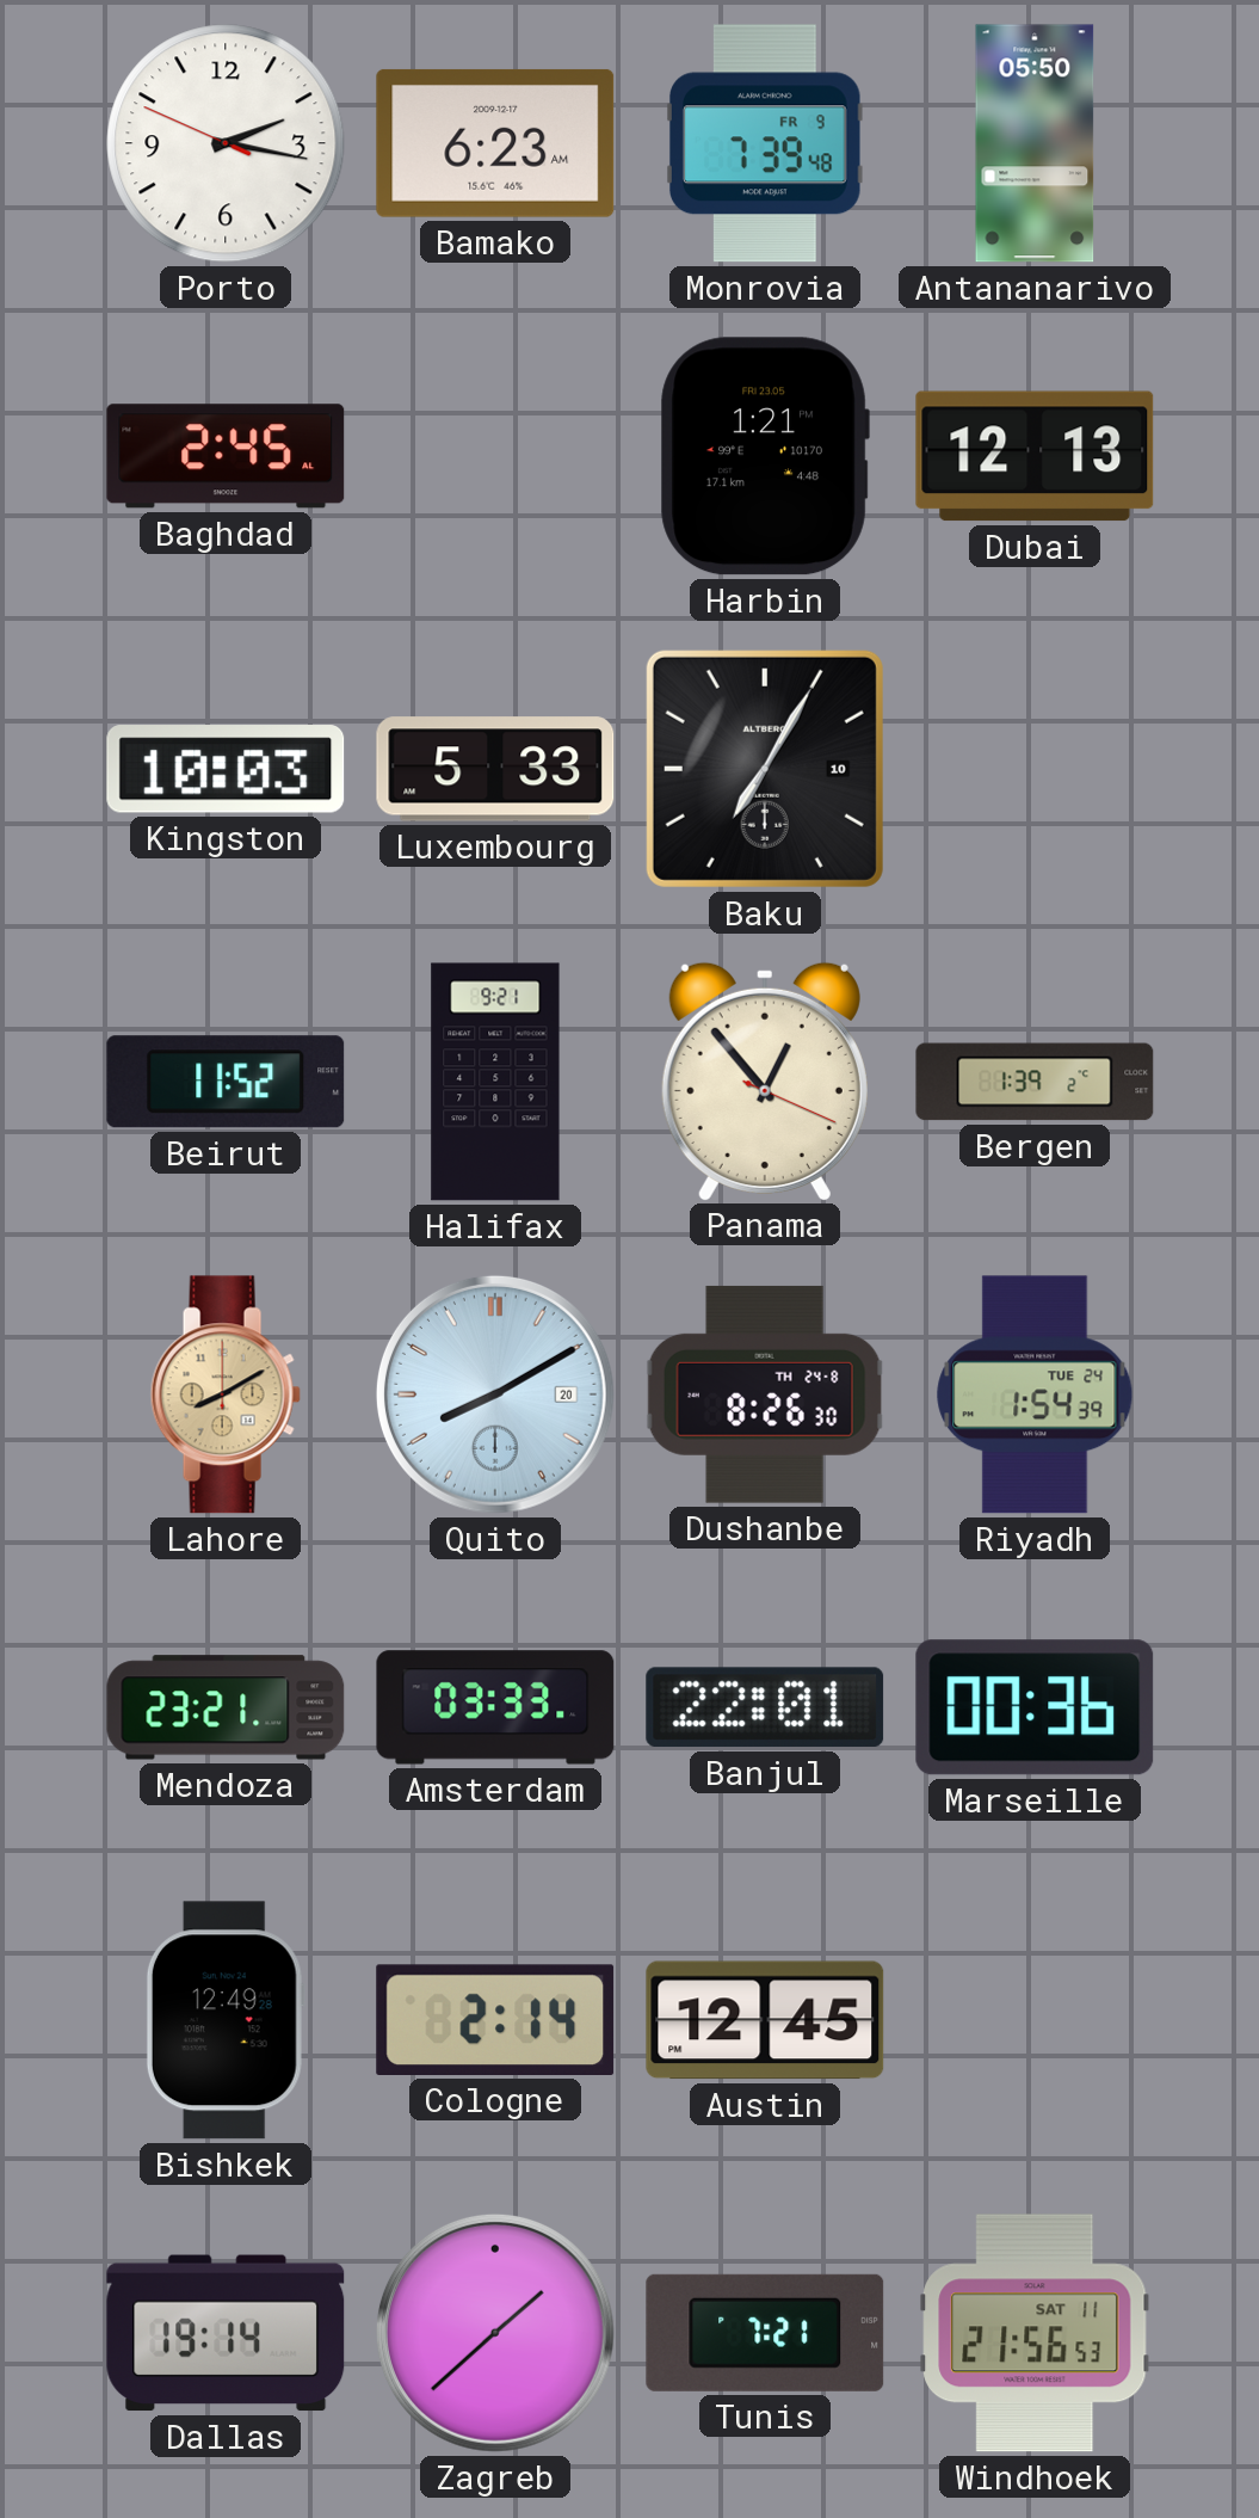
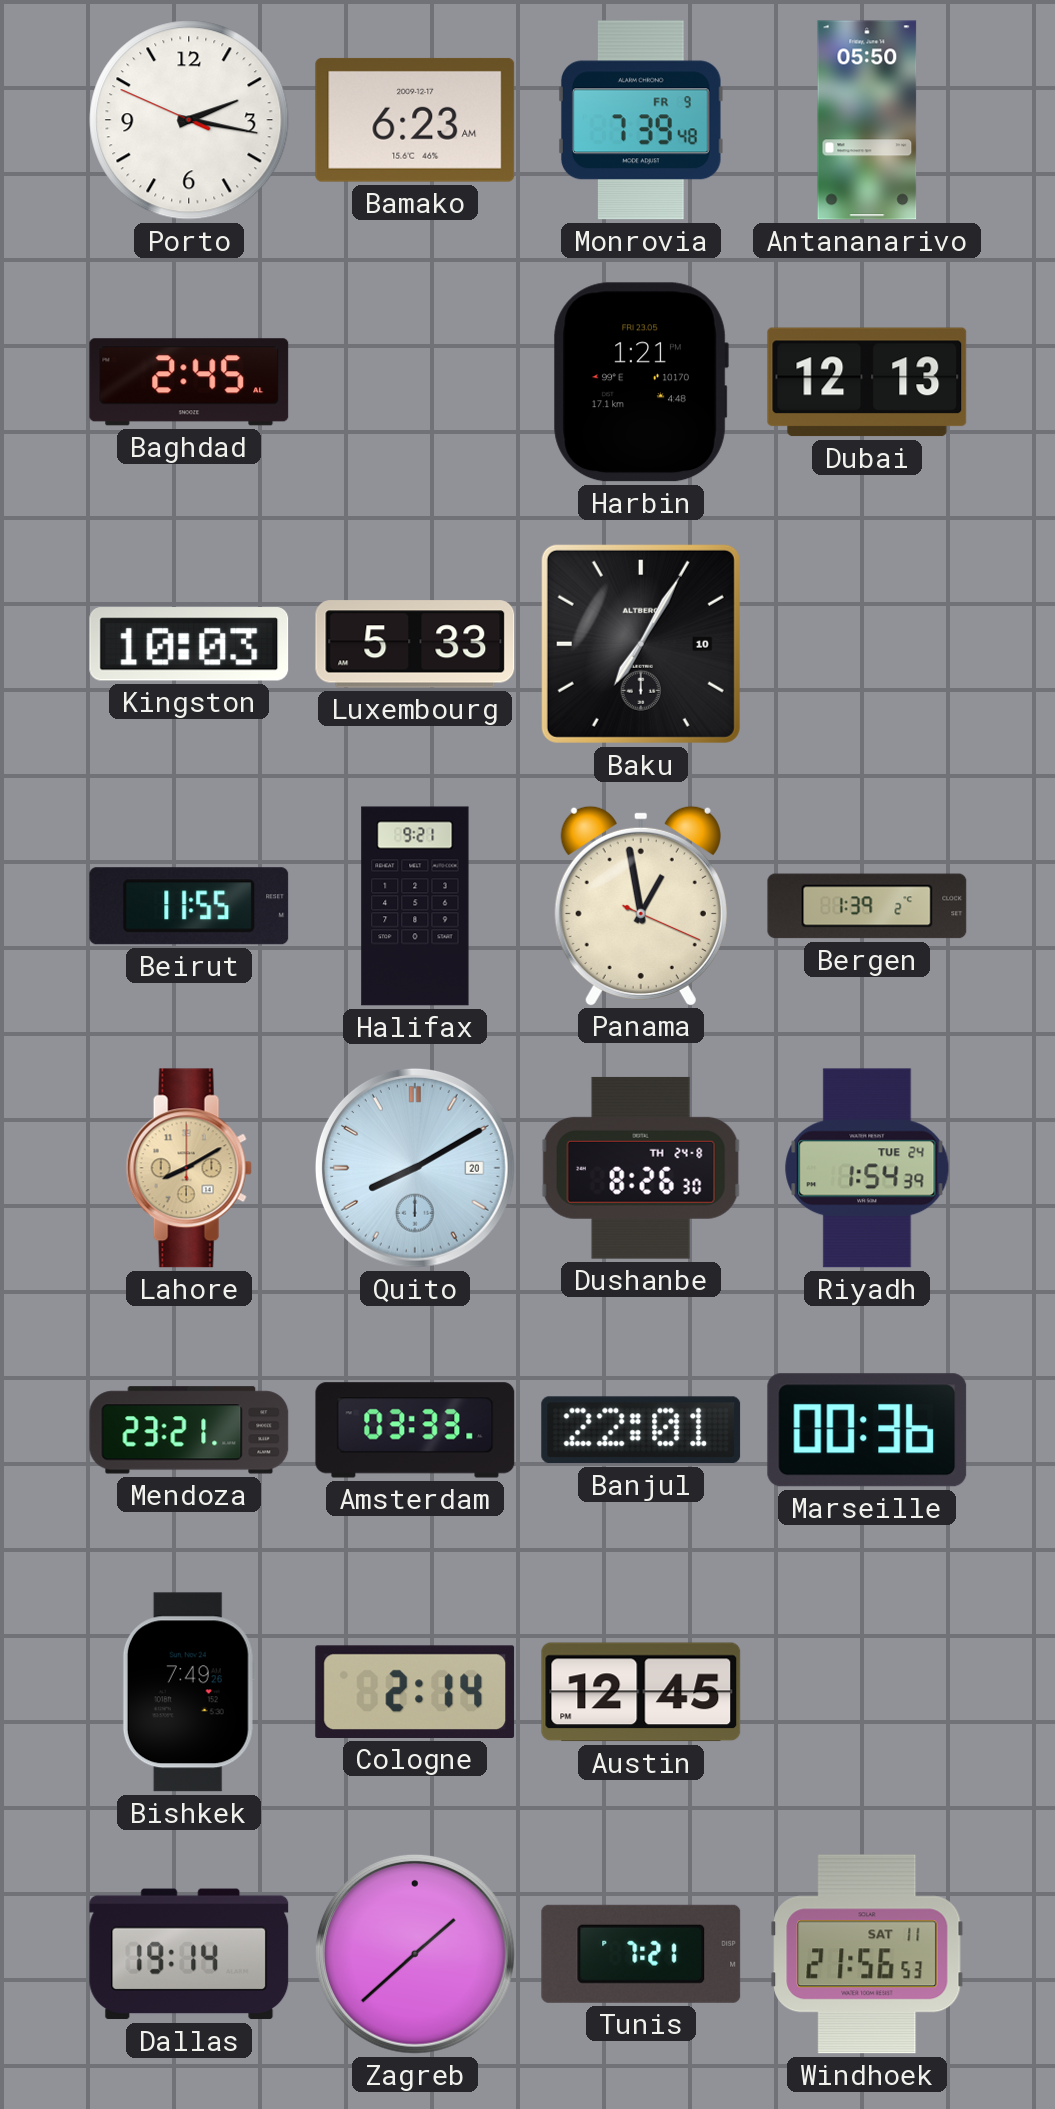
Beirut: 11:52 -> 11:55
Panama: 12:53 -> 12:58
Bishkek: 12:49 -> 7:49
